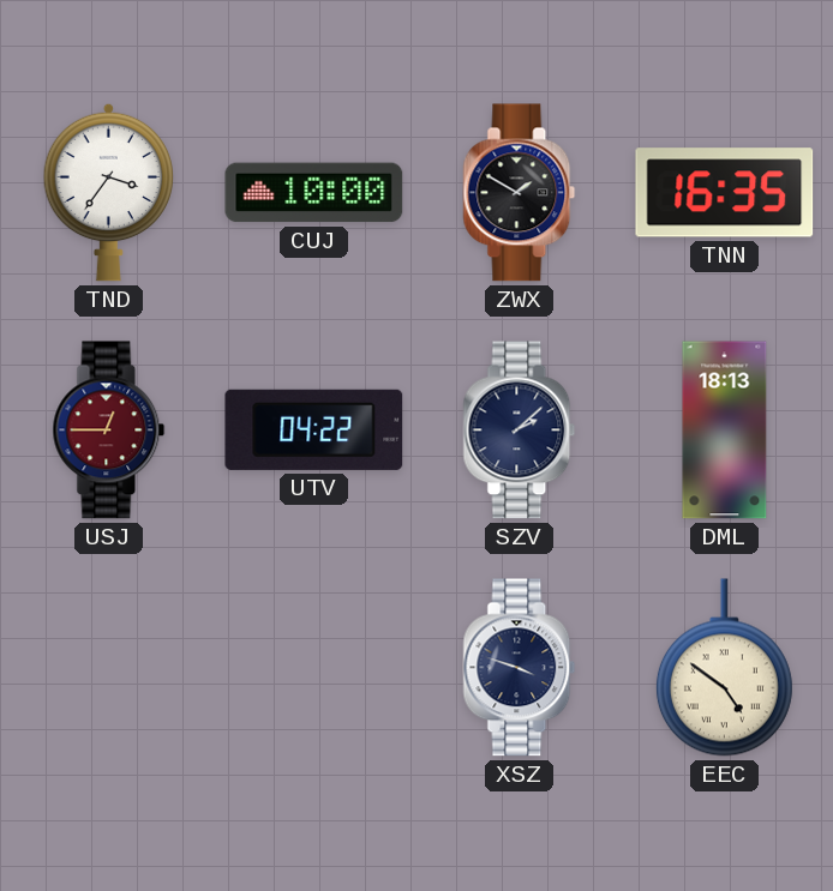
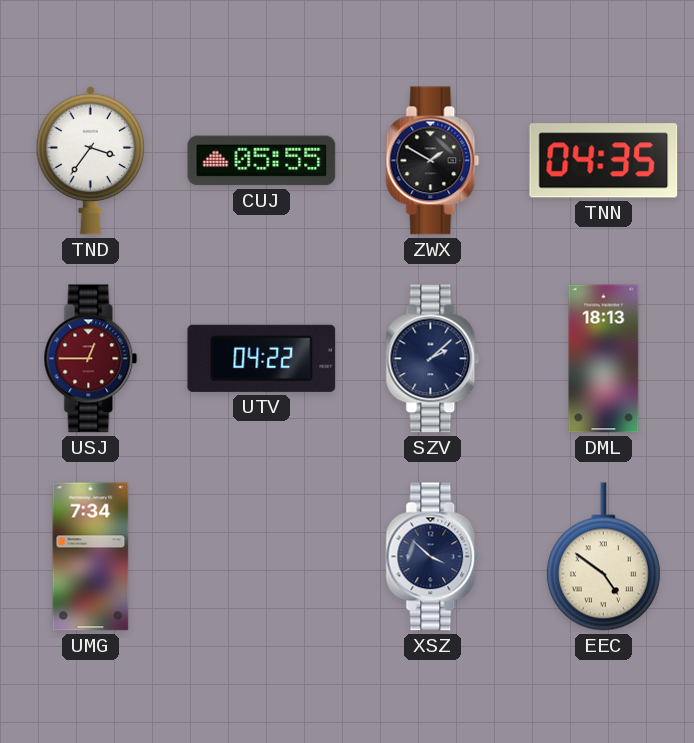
CUJ: 10:00 -> 05:55
TNN: 16:35 -> 04:35
UMG: none -> 7:34
XSZ: 3:48 -> 3:52
